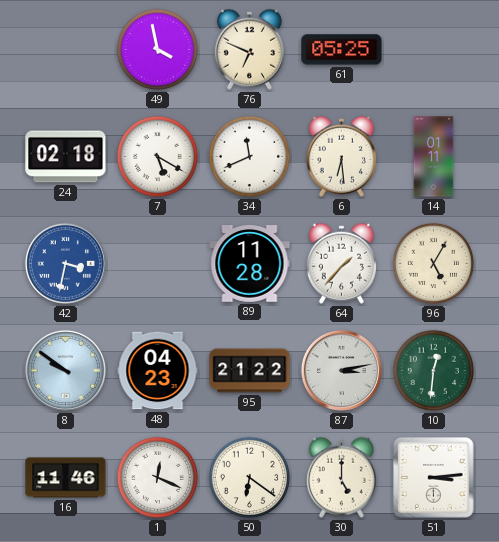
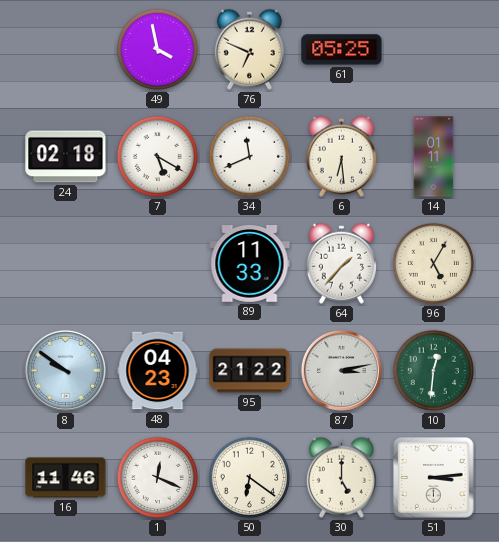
42: 3:32 -> none
89: 11:28 -> 11:33
